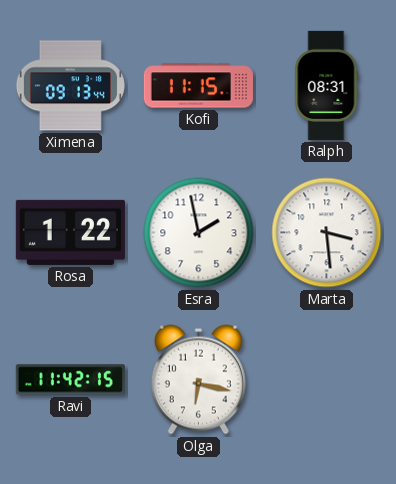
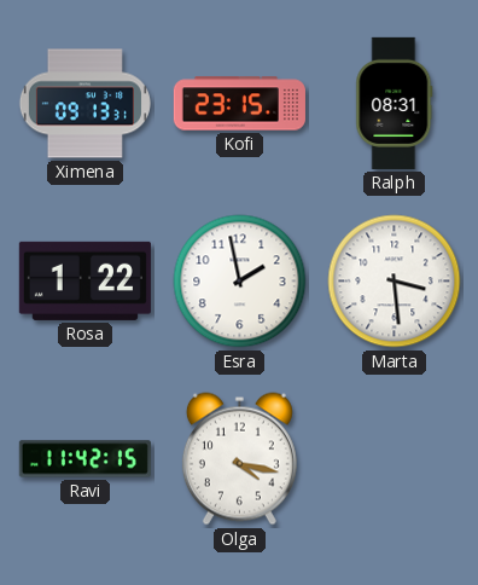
Ximena: 09:13:44 -> 09:13:31
Kofi: 11:15 -> 23:15
Olga: 6:17 -> 4:17
